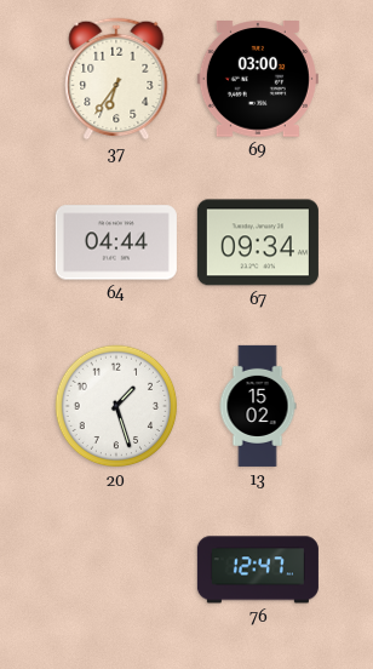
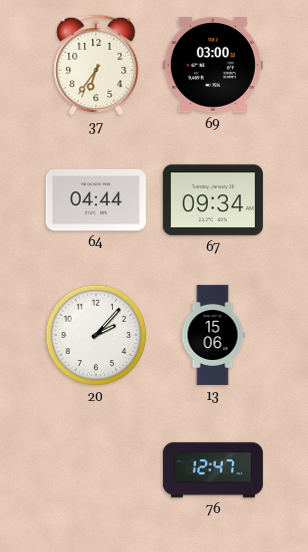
20: 1:27 -> 2:07
13: 15:02 -> 15:06
